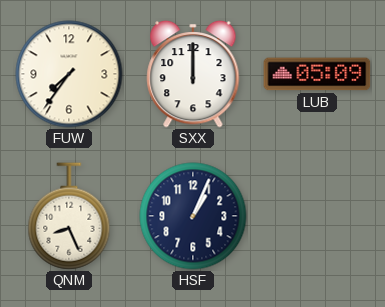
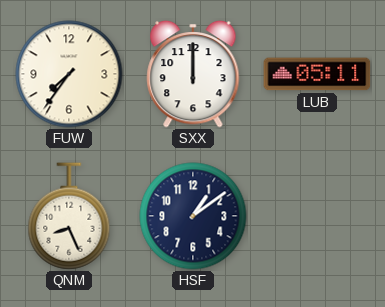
LUB: 05:09 -> 05:11
HSF: 1:04 -> 1:09
